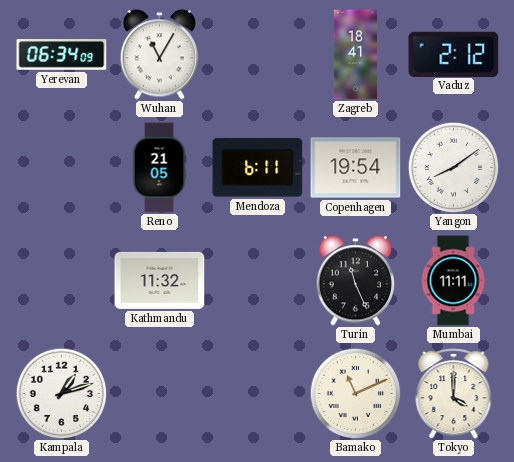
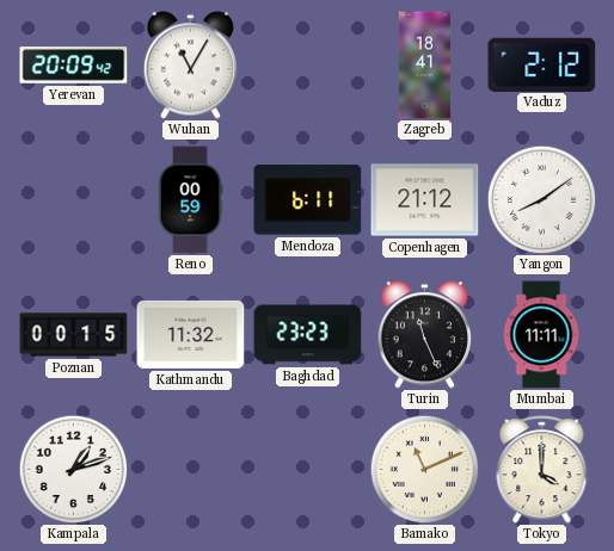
Yerevan: 06:34 -> 20:09
Reno: 21:05 -> 00:59
Copenhagen: 19:54 -> 21:12
Poznan: none -> 00:15
Baghdad: none -> 23:23
